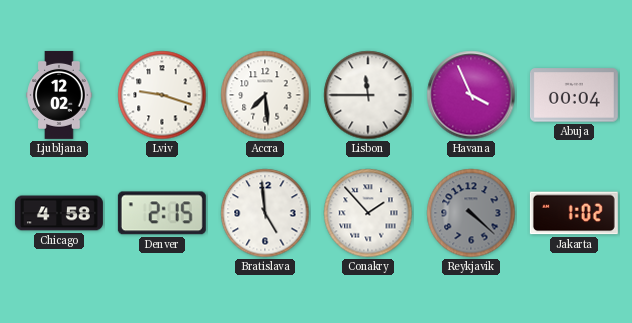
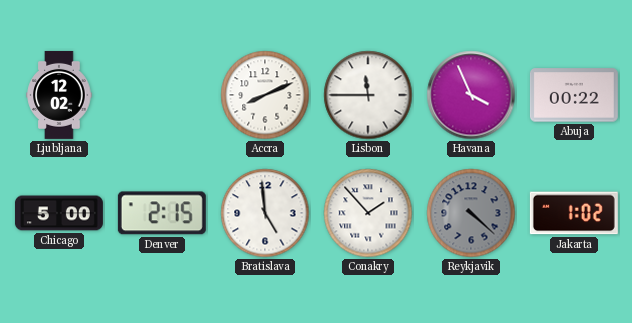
Lviv: 9:18 -> none
Accra: 7:29 -> 8:11
Abuja: 00:04 -> 00:22
Chicago: 4:58 -> 5:00
